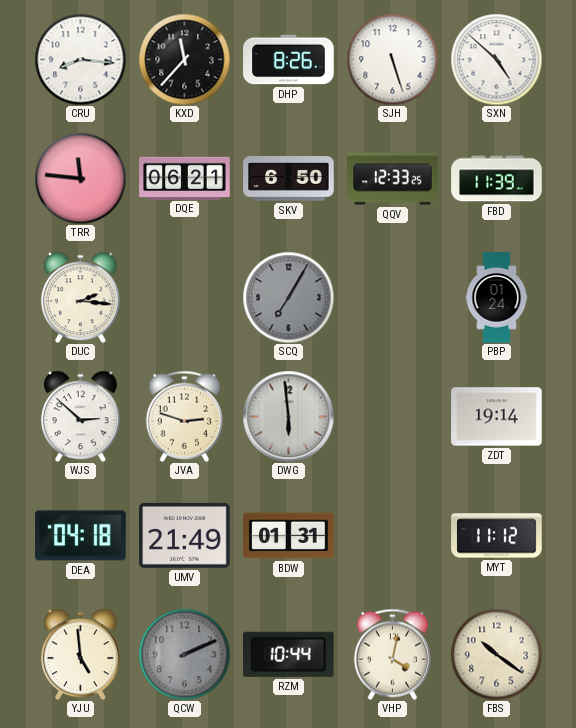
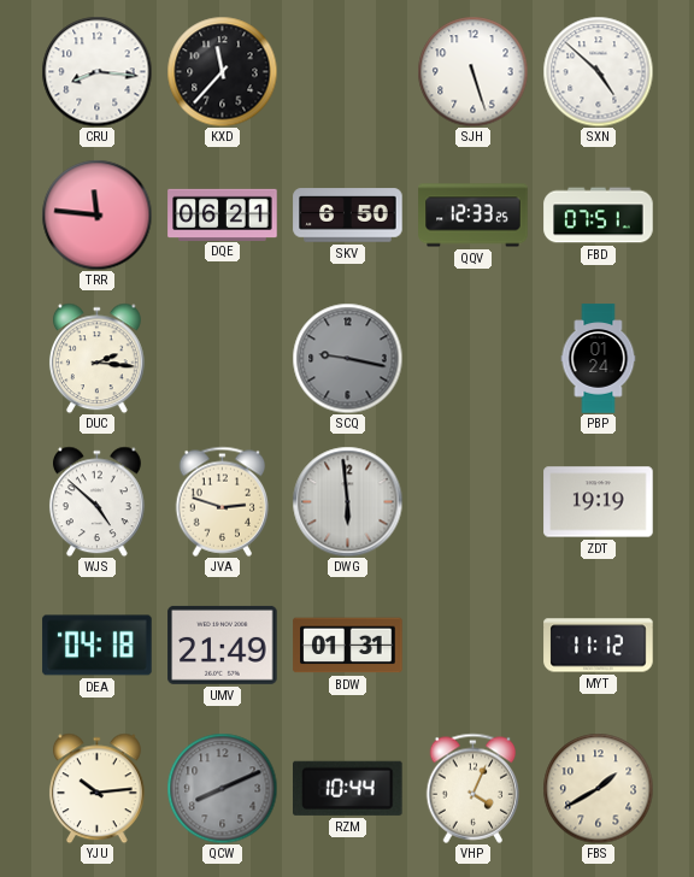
DHP: 8:26 -> none
FBD: 11:39 -> 07:51
SCQ: 7:05 -> 9:17
WJS: 2:52 -> 4:52
ZDT: 19:14 -> 19:19
YJU: 4:59 -> 10:14
QCW: 2:11 -> 8:11
VHP: 4:02 -> 4:04
FBS: 10:21 -> 1:40
